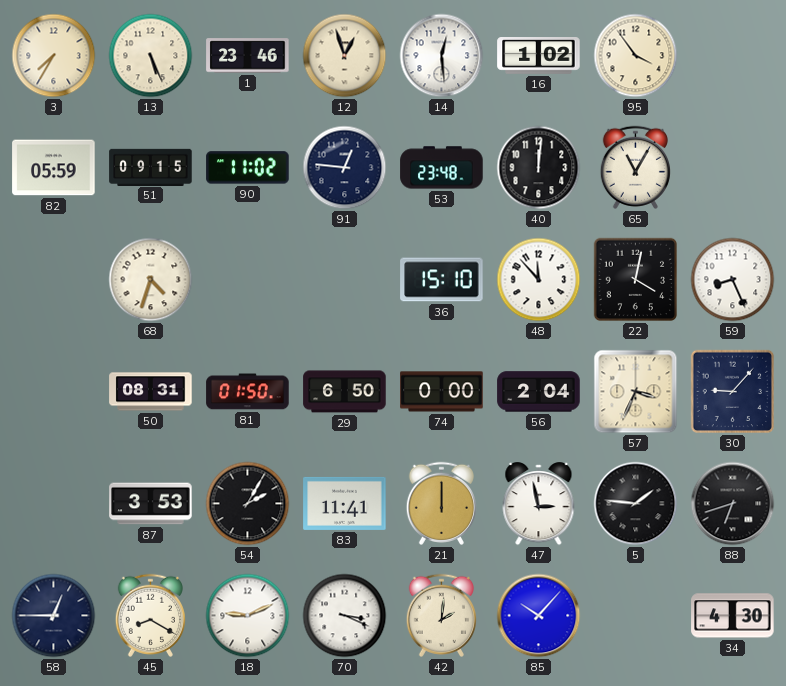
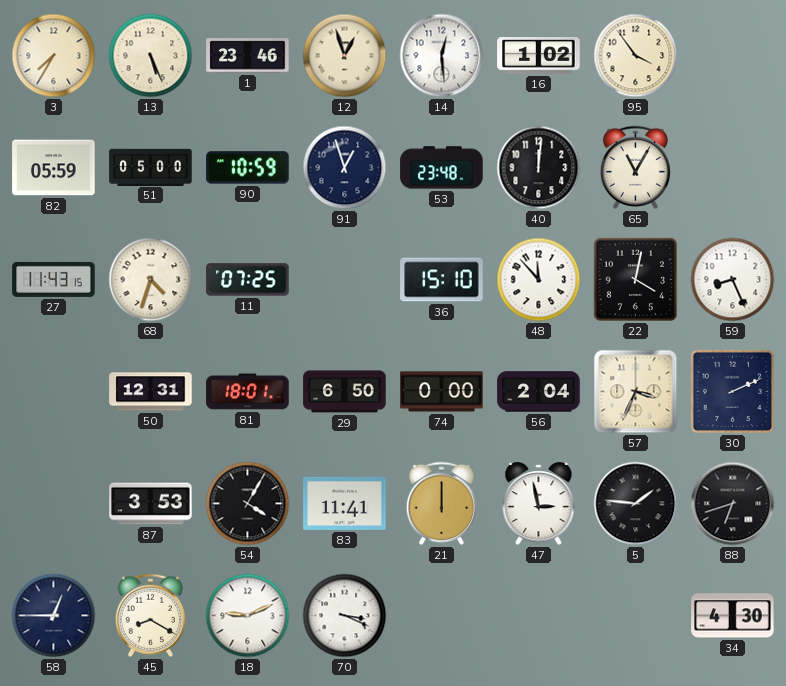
51: 09:15 -> 05:00
90: 11:02 -> 10:59
91: 12:46 -> 12:57
27: none -> 11:43
11: none -> 07:25
50: 08:31 -> 12:31
81: 01:50 -> 18:01
30: 9:07 -> 2:11
54: 2:05 -> 4:05
42: 2:01 -> none
85: 10:07 -> none
